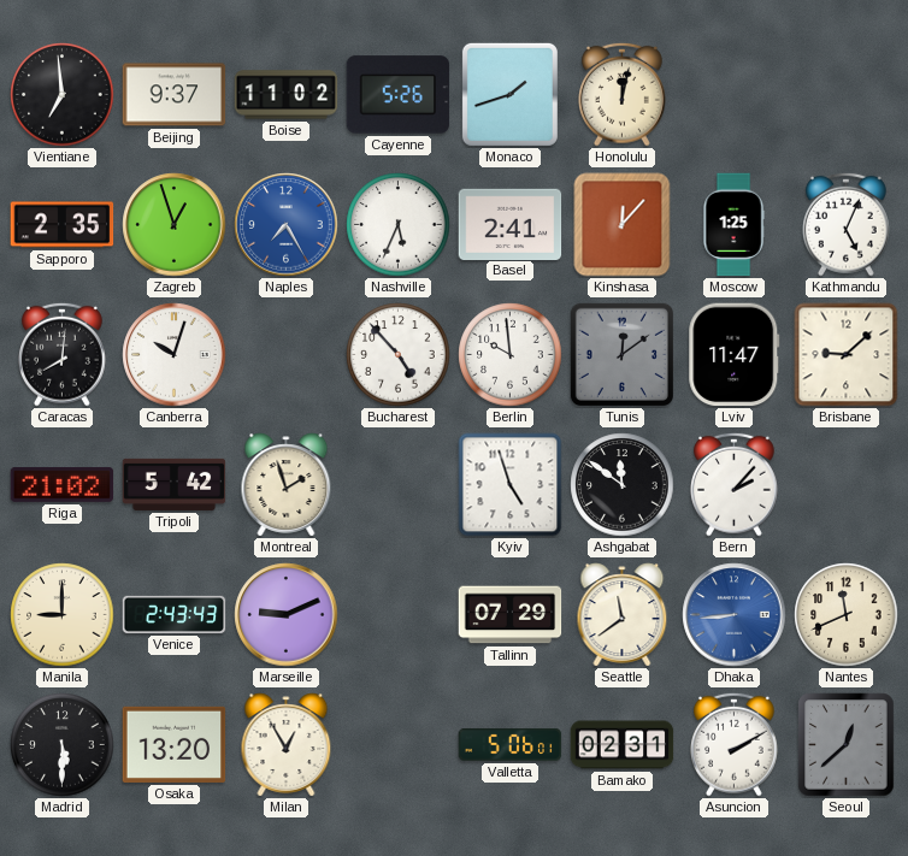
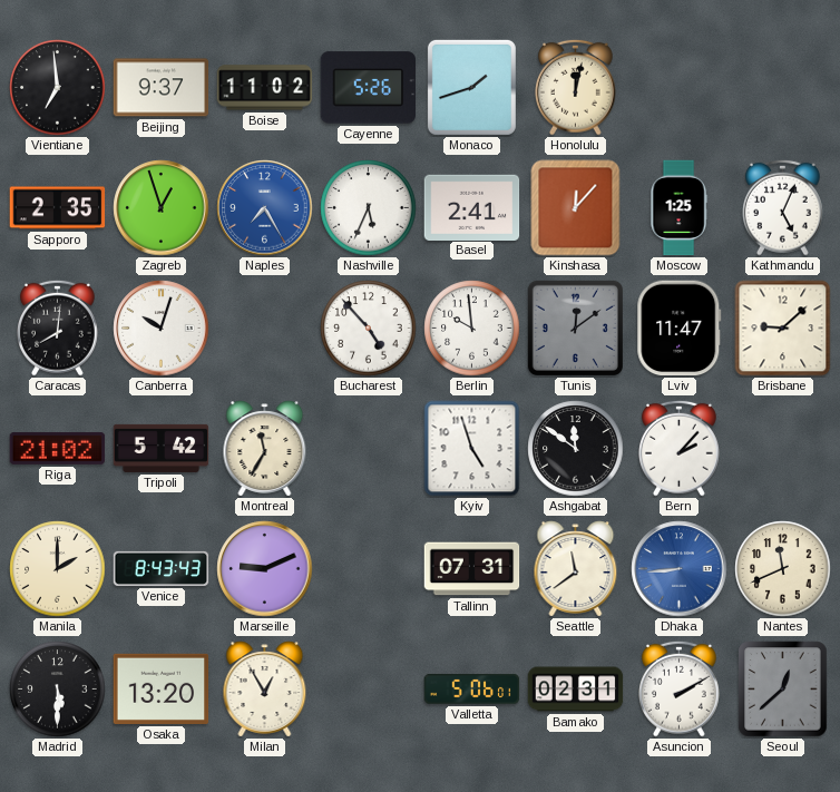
Montreal: 1:57 -> 11:35
Manila: 9:00 -> 2:00
Venice: 2:43 -> 8:43
Tallinn: 07:29 -> 07:31
